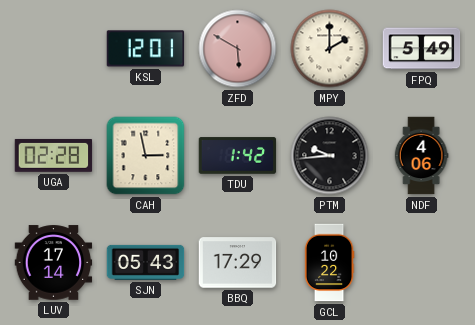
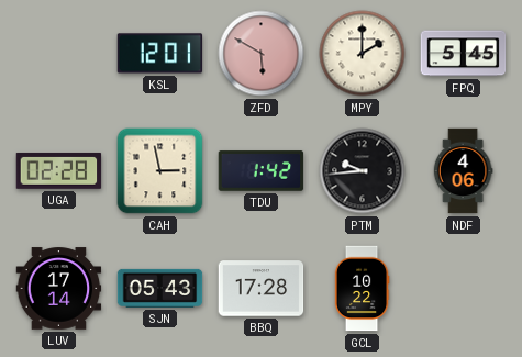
FPQ: 5:49 -> 5:45
BBQ: 17:29 -> 17:28
